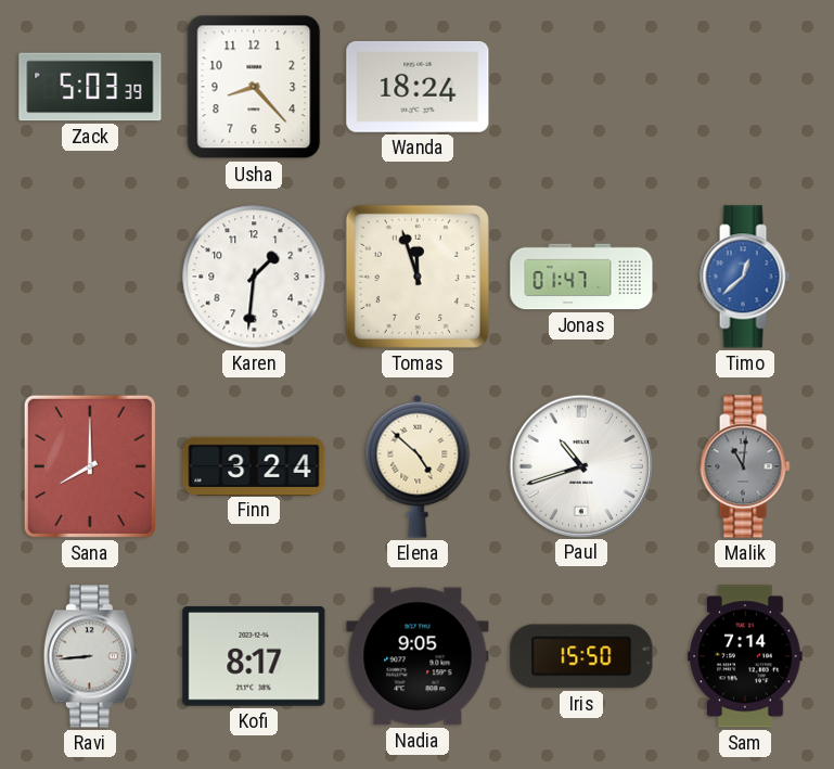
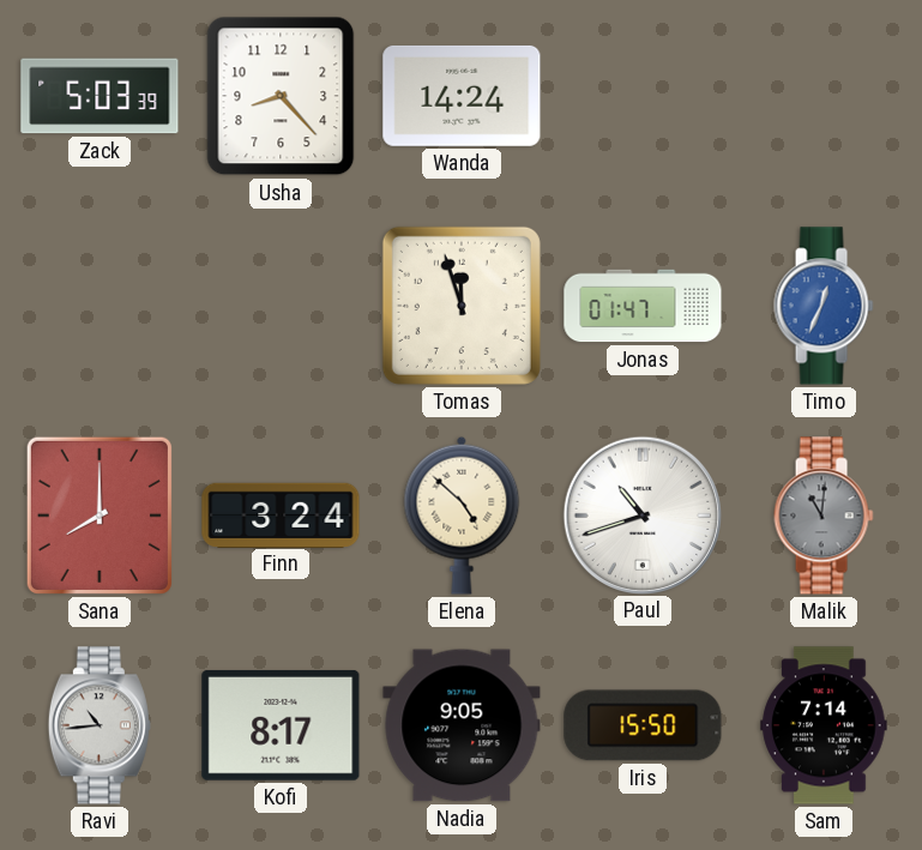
Wanda: 18:24 -> 14:24
Karen: 1:31 -> none
Timo: 12:38 -> 12:34
Ravi: 8:44 -> 10:44
